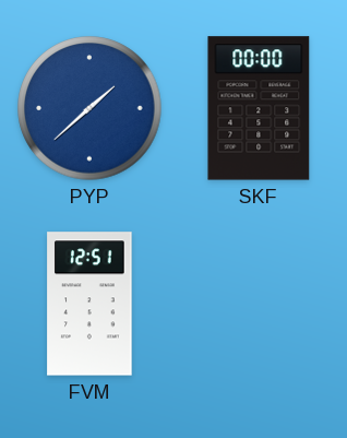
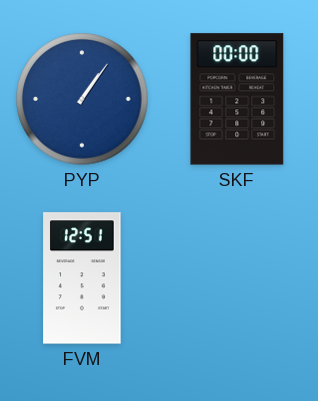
PYP: 1:38 -> 1:06
